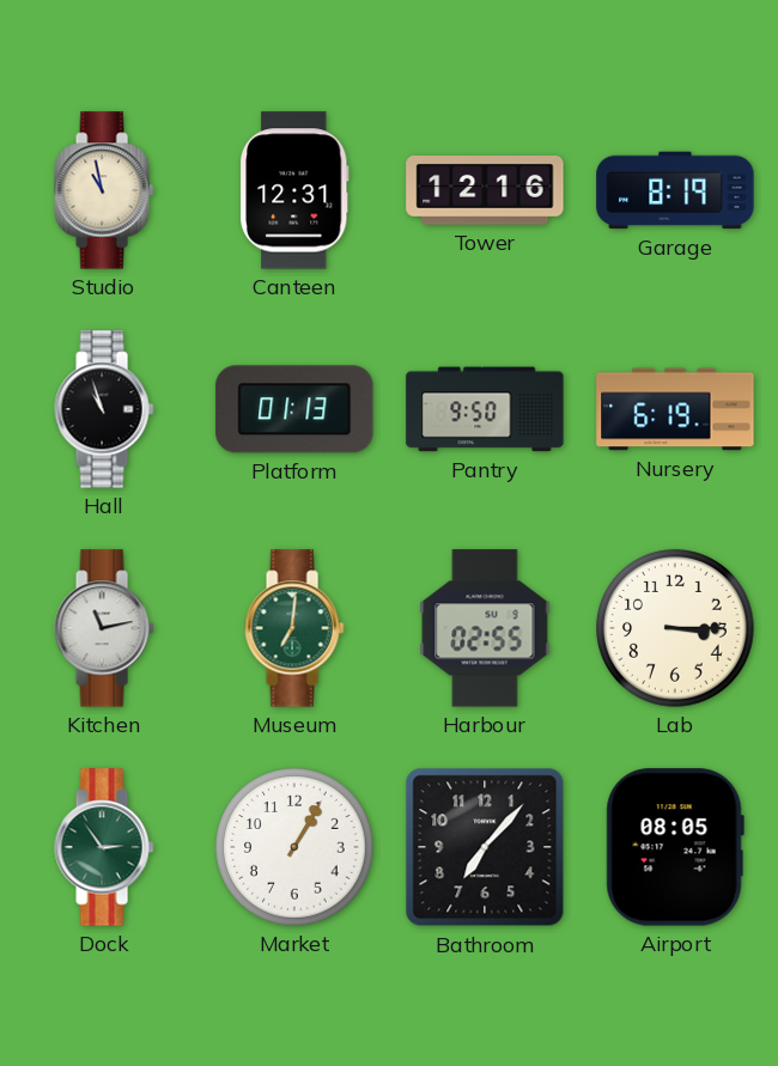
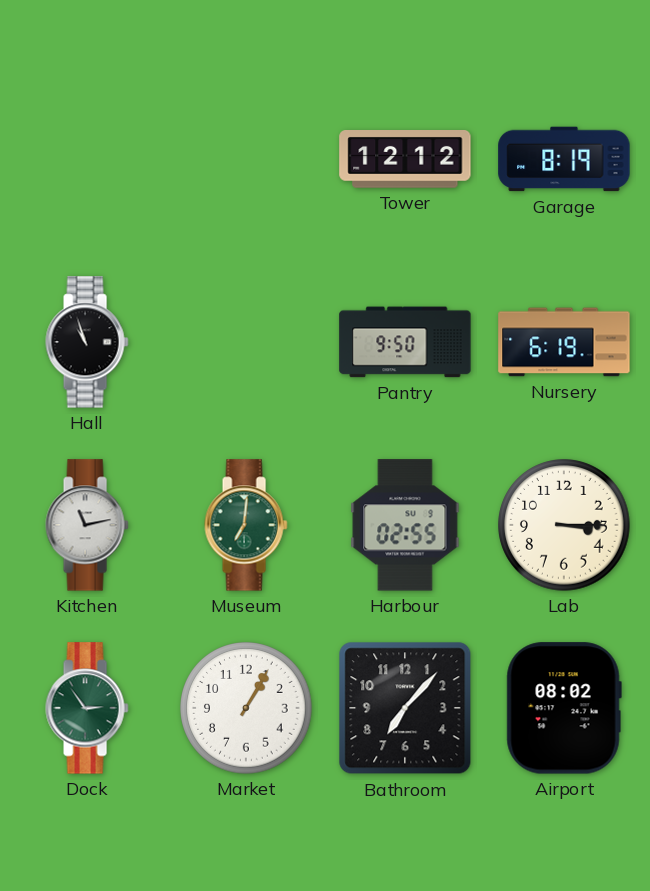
Studio: 10:58 -> none
Canteen: 12:31 -> none
Tower: 12:16 -> 12:12
Platform: 01:13 -> none
Airport: 08:05 -> 08:02
